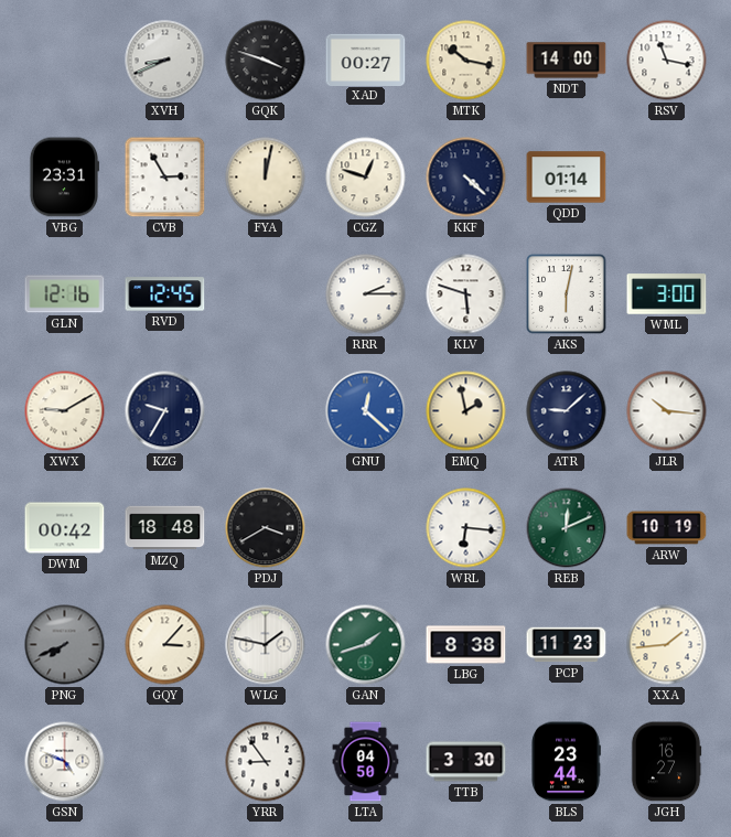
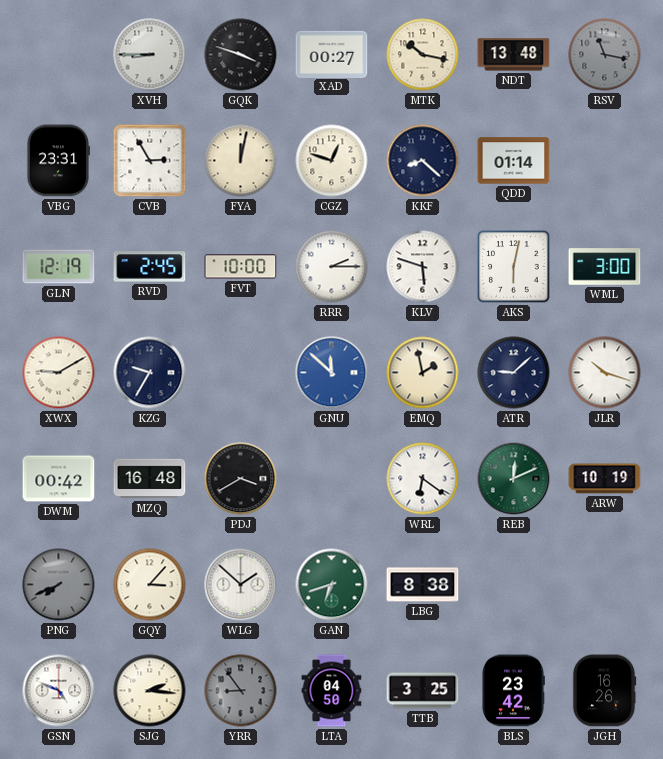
XVH: 8:41 -> 8:45
NDT: 14:00 -> 13:48
RSV dial: white -> grey
KKF: 4:22 -> 8:22
GLN: 12:16 -> 12:19
RVD: 12:45 -> 2:45
FVT: none -> 10:00
GNU: 12:22 -> 11:52
JLR: 10:16 -> 10:18
MZQ: 18:48 -> 16:48
WRL: 6:16 -> 6:21
WLG: 1:47 -> 1:52
GAN: 1:42 -> 6:42
PCP: 11:23 -> none
XXA: 1:44 -> none
SJG: none -> 2:16
YRR dial: white -> grey
TTB: 3:30 -> 3:25
BLS: 23:44 -> 23:42
JGH: 16:27 -> 16:26
